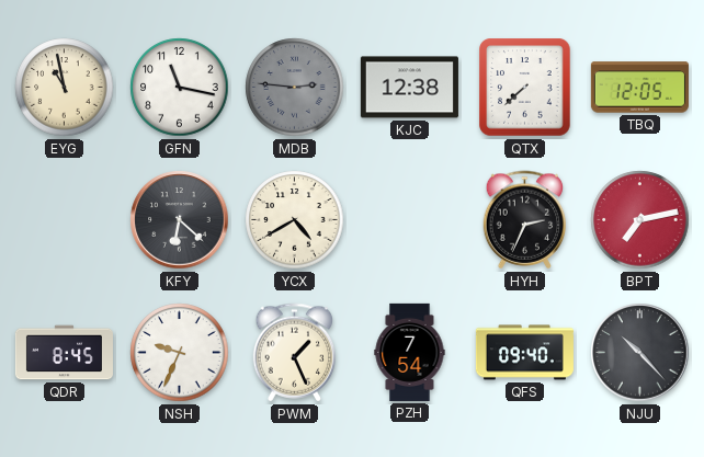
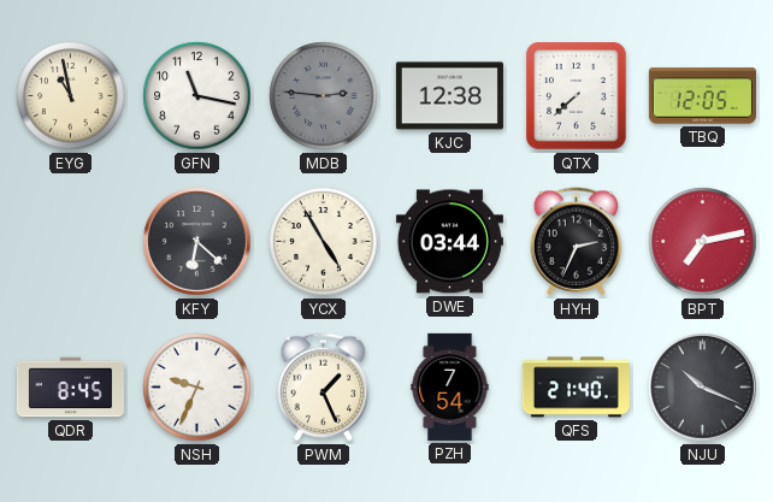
YCX: 4:40 -> 4:55
DWE: none -> 03:44
QFS: 09:40 -> 21:40
NJU: 10:23 -> 10:19
